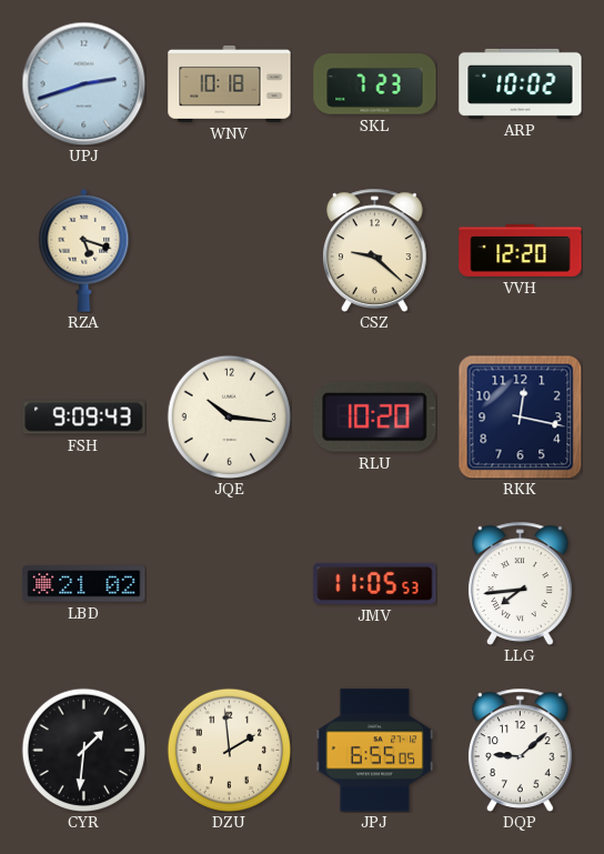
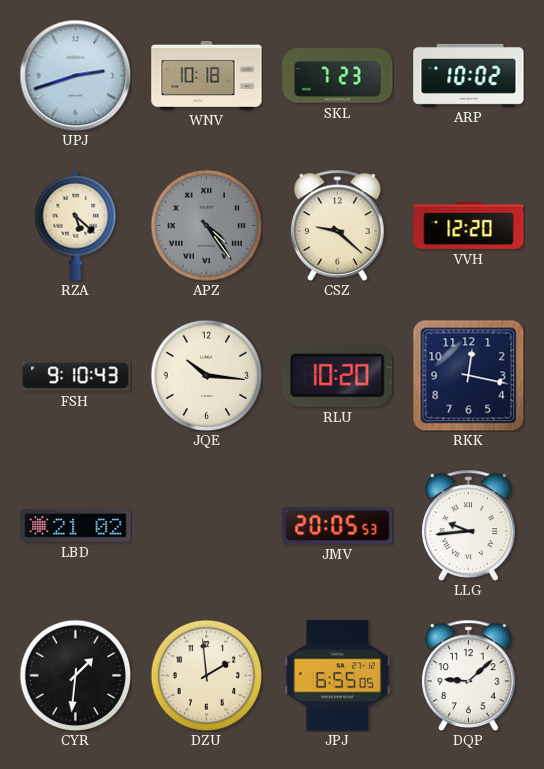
RZA: 5:18 -> 5:22
APZ: none -> 4:24
FSH: 9:09 -> 9:10
JMV: 11:05 -> 20:05
LLG: 7:44 -> 9:44
